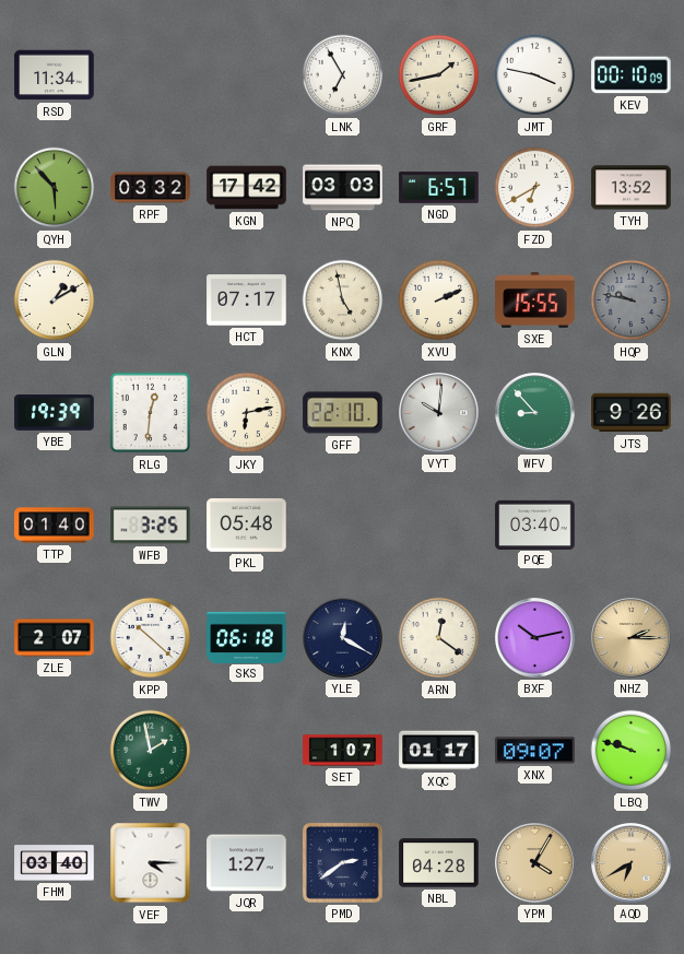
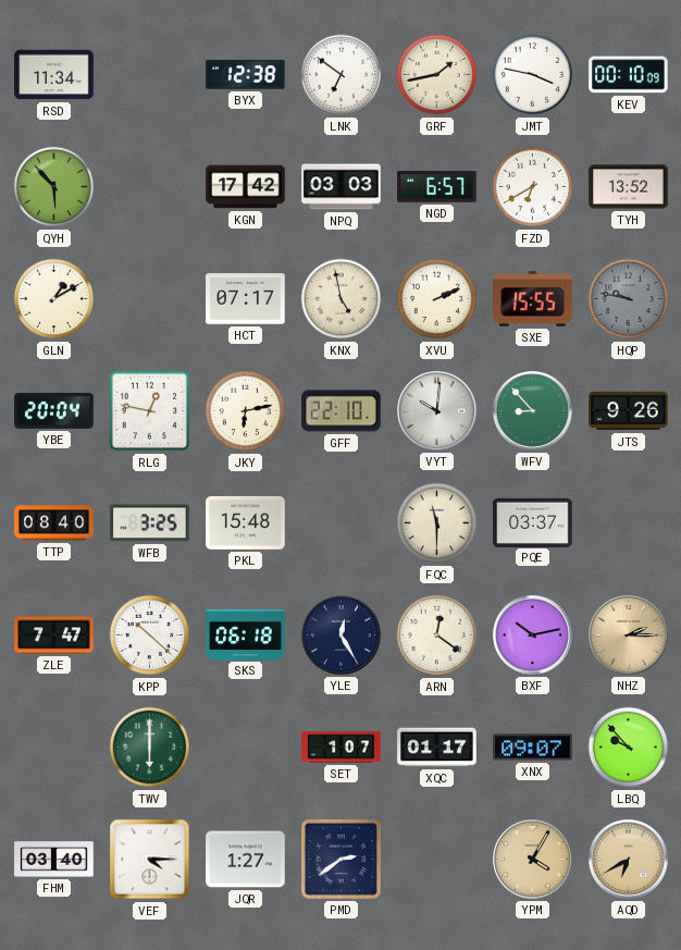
BYX: none -> 12:38
LNK: 6:55 -> 6:51
RPF: 03:32 -> none
YBE: 19:39 -> 20:04
RLG: 12:31 -> 12:47
TTP: 01:40 -> 08:40
PKL: 05:48 -> 15:48
FQC: none -> 11:30
PQE: 03:40 -> 03:37
ZLE: 2:07 -> 7:47
YLE: 12:20 -> 12:25
TWV: 1:58 -> 6:00
LBQ: 9:48 -> 9:53
NBL: 04:28 -> none
